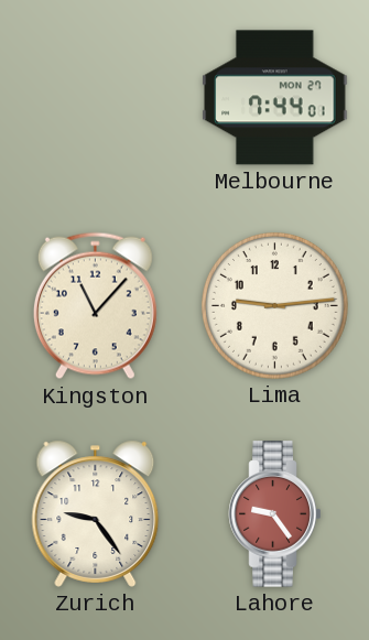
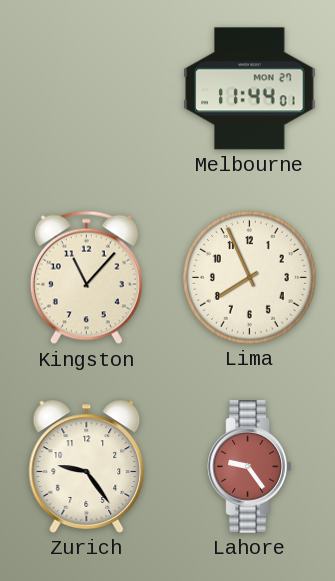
Melbourne: 7:44 -> 11:44
Lima: 9:14 -> 7:56
